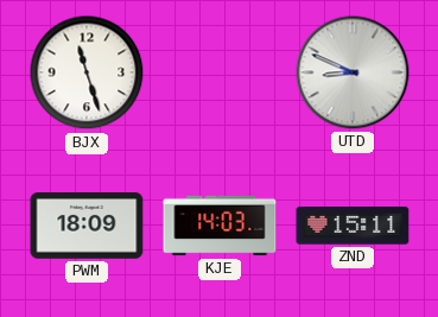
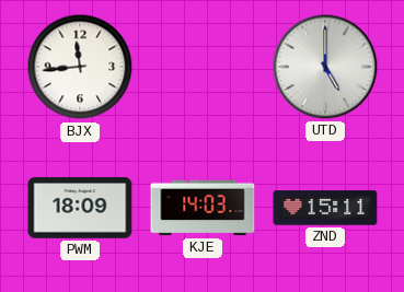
BJX: 11:27 -> 11:44
UTD: 8:49 -> 5:00
